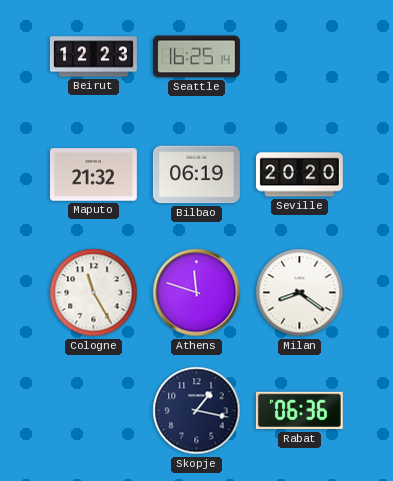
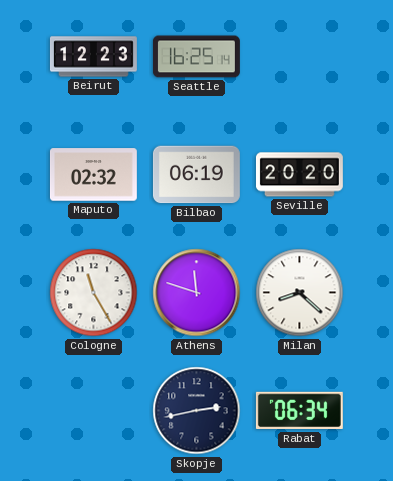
Maputo: 21:32 -> 02:32
Milan: 8:21 -> 8:22
Skopje: 1:17 -> 2:43
Rabat: 06:36 -> 06:34
